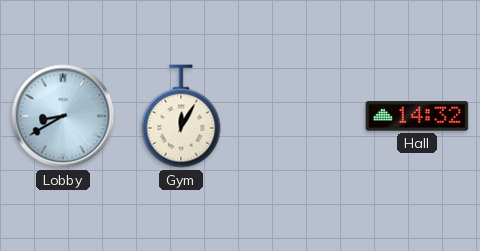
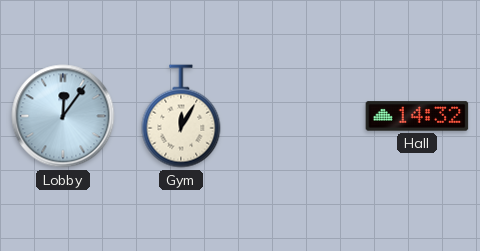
Lobby: 8:40 -> 12:06
